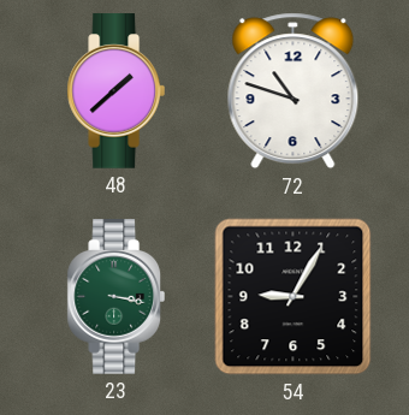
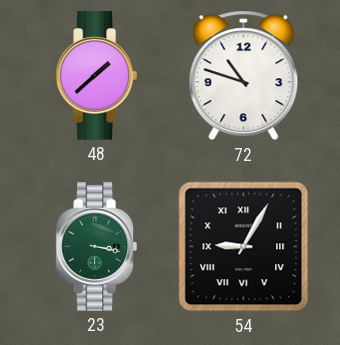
54 numerals: Arabic -> Roman
